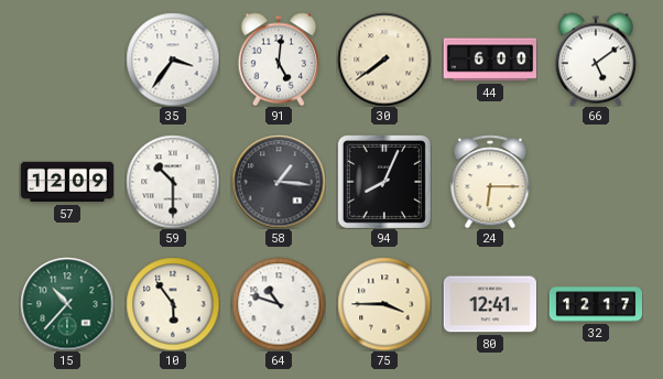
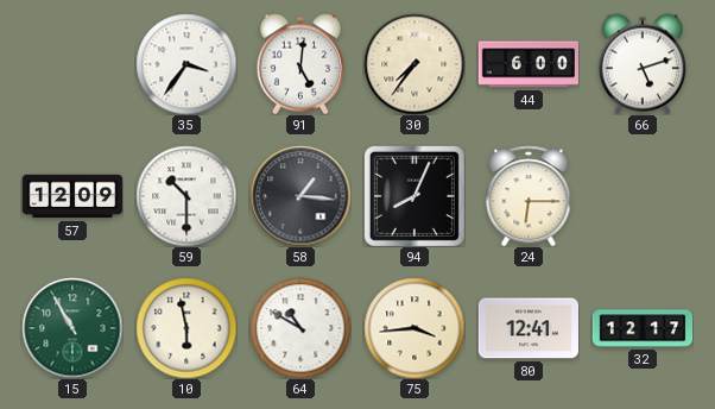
30: 7:39 -> 7:36
66: 5:09 -> 5:12
15: 10:37 -> 10:55
10: 5:54 -> 5:58
64: 10:48 -> 10:50
75: 3:45 -> 3:44
